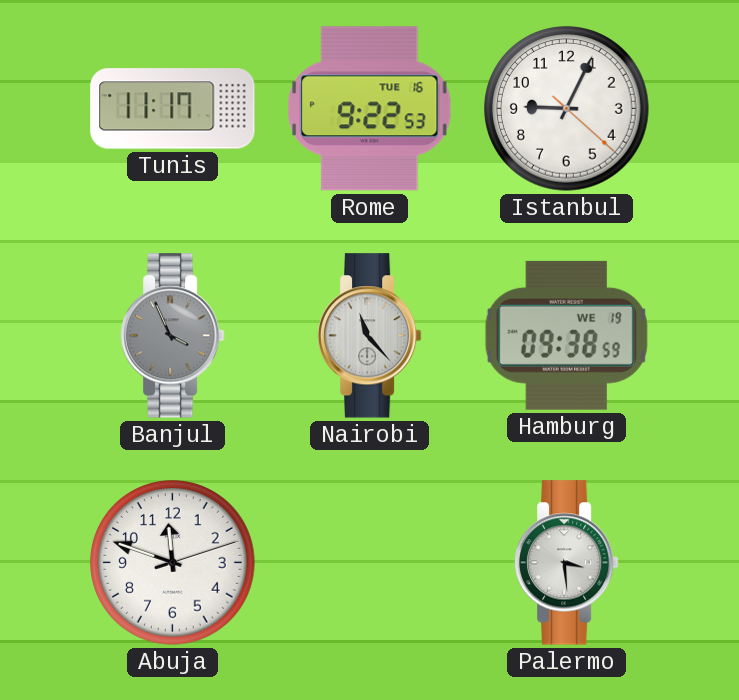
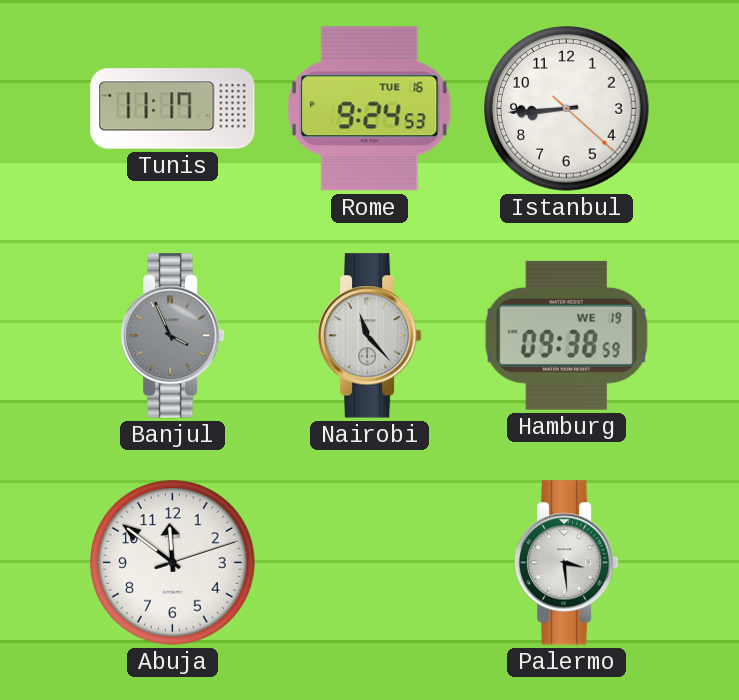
Rome: 9:22 -> 9:24
Istanbul: 9:04 -> 8:44
Abuja: 11:48 -> 11:51
